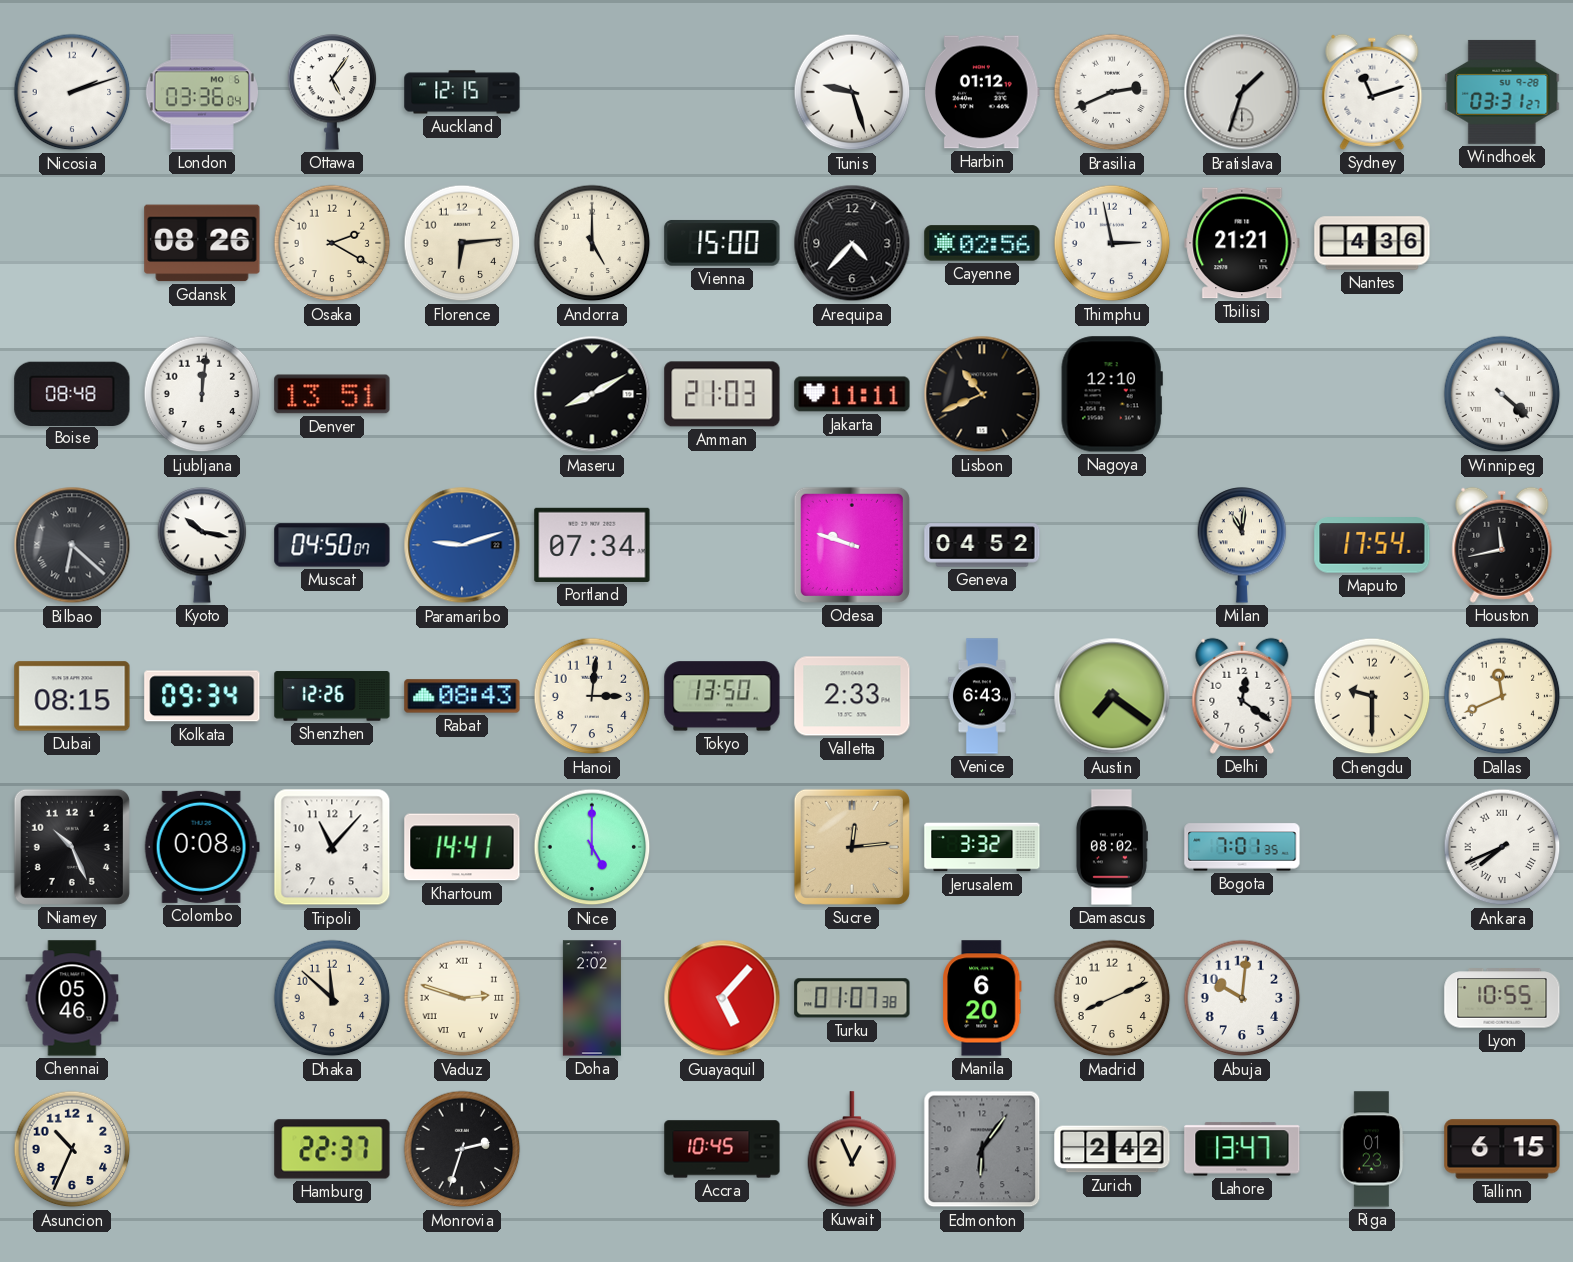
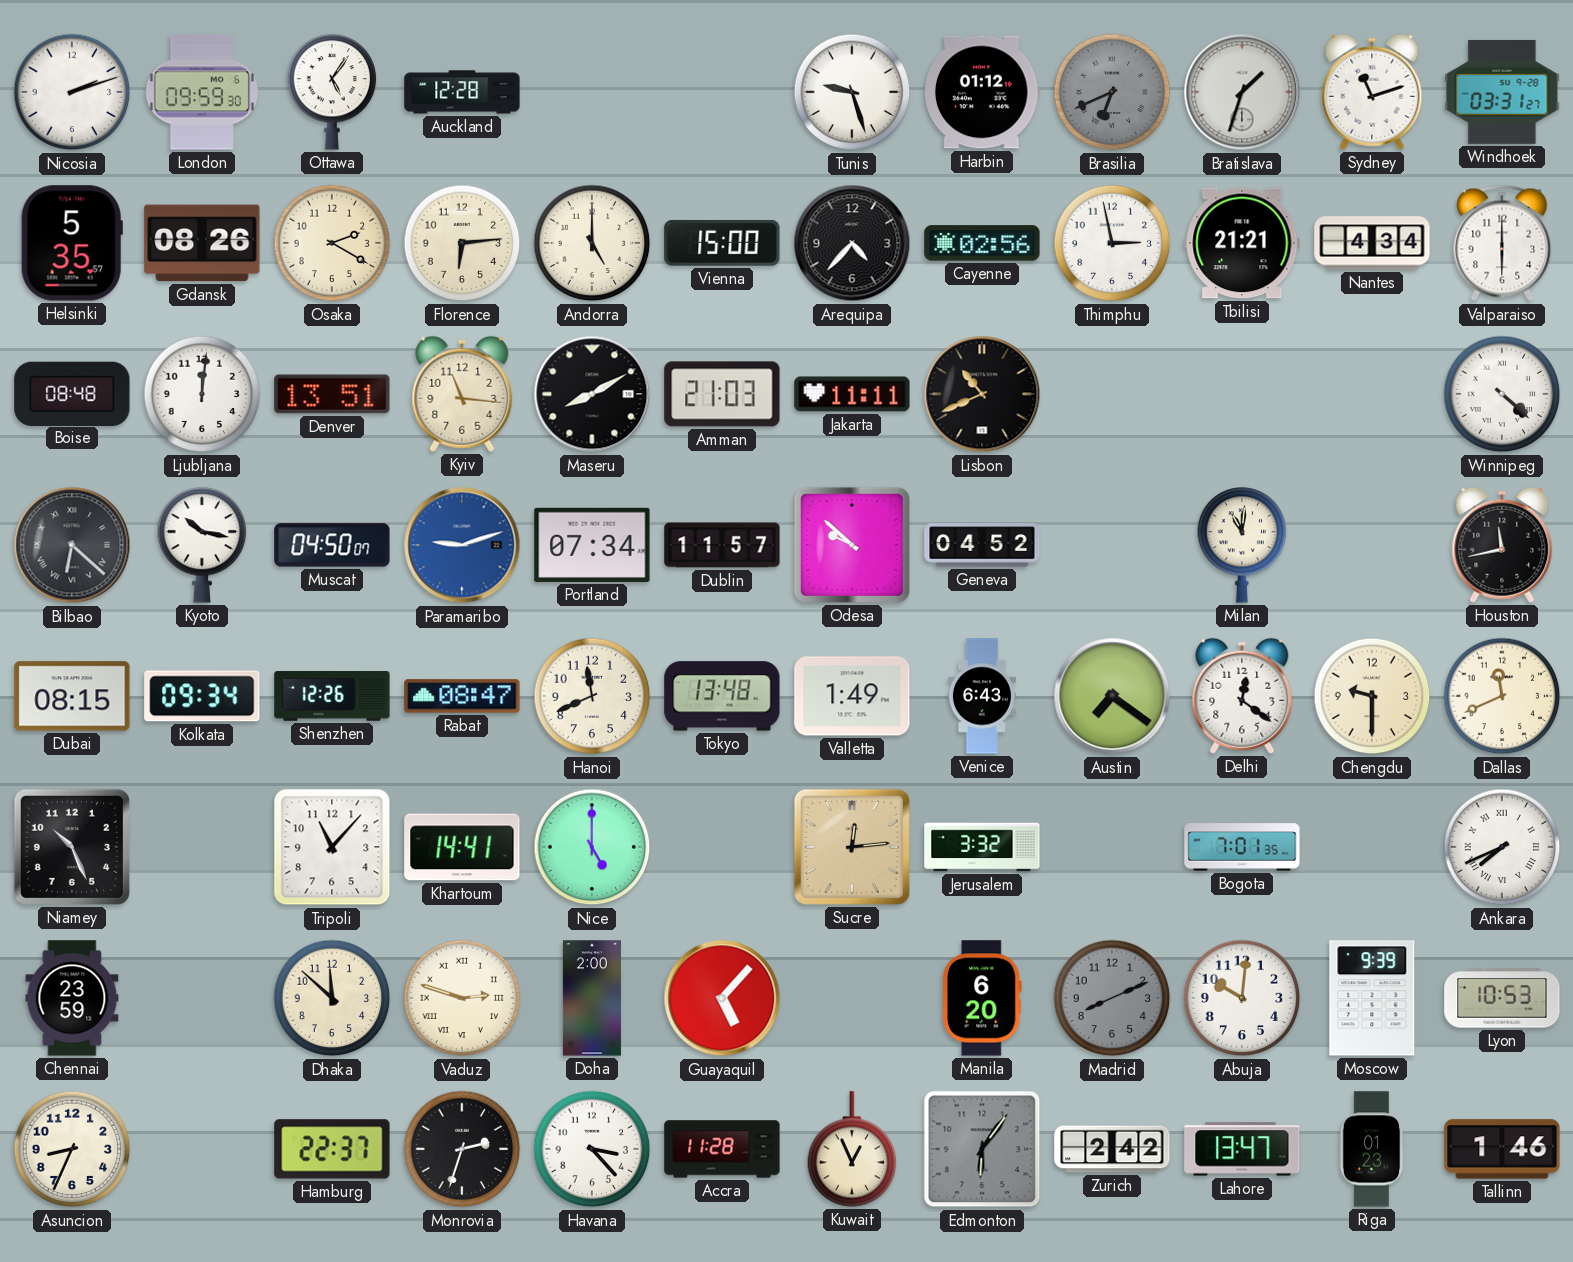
London: 03:36 -> 09:59
Auckland: 12:15 -> 12:28
Brasilia: 2:41 -> 6:41
Brasilia dial: white -> grey
Helsinki: none -> 5:35
Nantes: 4:36 -> 4:34
Valparaiso: none -> 6:00
Kyiv: none -> 11:16
Nagoya: 12:10 -> none
Dublin: none -> 11:57
Odesa: 9:48 -> 9:52
Maputo: 17:54 -> none
Rabat: 08:43 -> 08:47
Hanoi: 3:01 -> 11:41
Tokyo: 13:50 -> 13:48
Valletta: 2:33 -> 1:49
Colombo: 0:08 -> none
Damascus: 08:02 -> none
Chennai: 05:46 -> 23:59
Doha: 2:02 -> 2:00
Turku: 01:07 -> none
Madrid dial: cream -> grey
Moscow: none -> 9:39
Lyon: 10:55 -> 10:53
Asuncion: 10:34 -> 8:34
Havana: none -> 3:23
Accra: 10:45 -> 11:28
Tallinn: 6:15 -> 1:46
